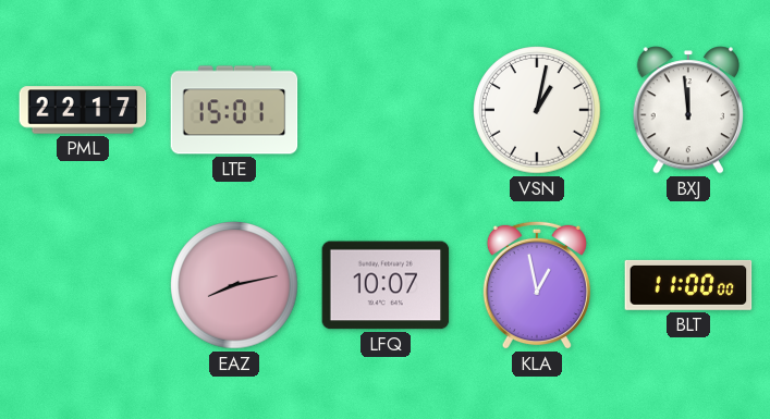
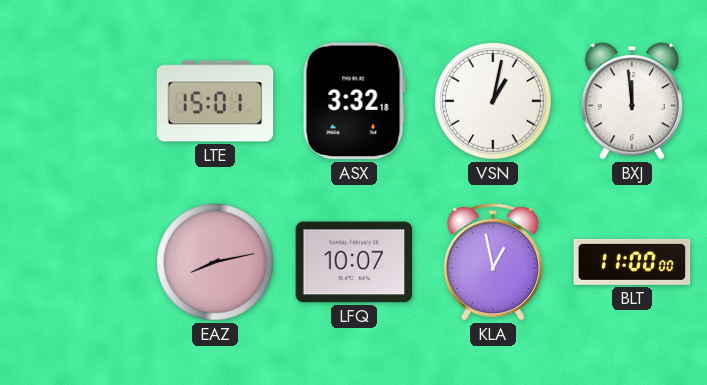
PML: 22:17 -> none
ASX: none -> 3:32
